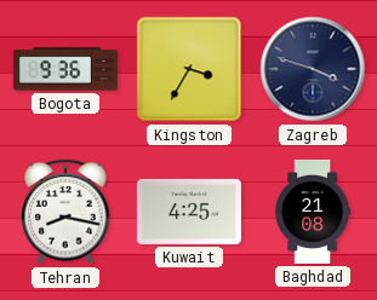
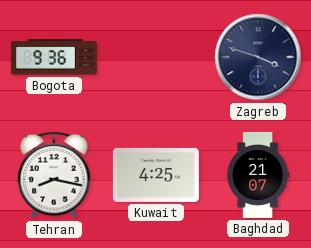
Kingston: 3:35 -> none
Baghdad: 21:08 -> 21:07
